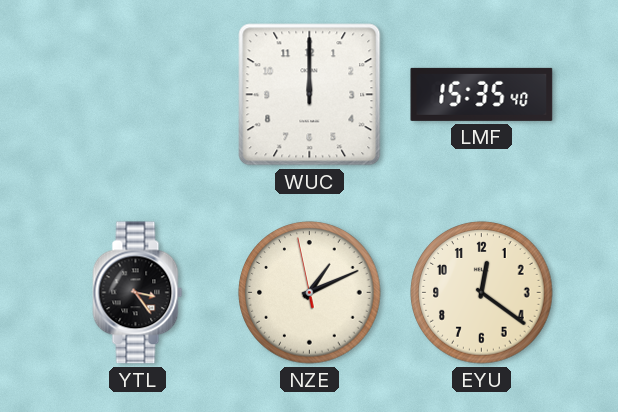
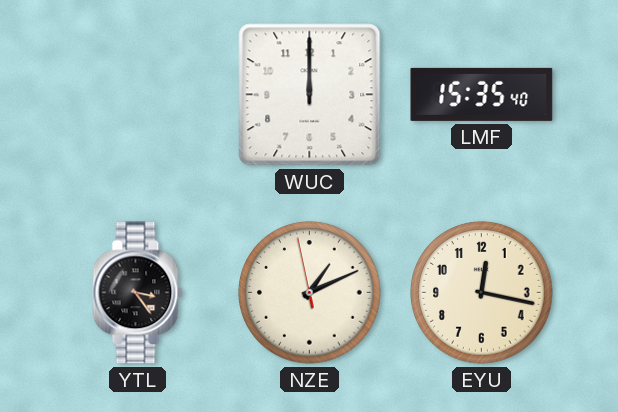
EYU: 12:21 -> 12:17
